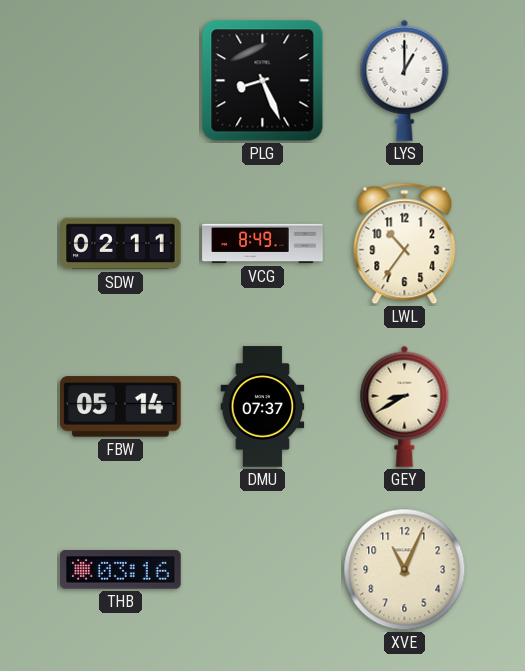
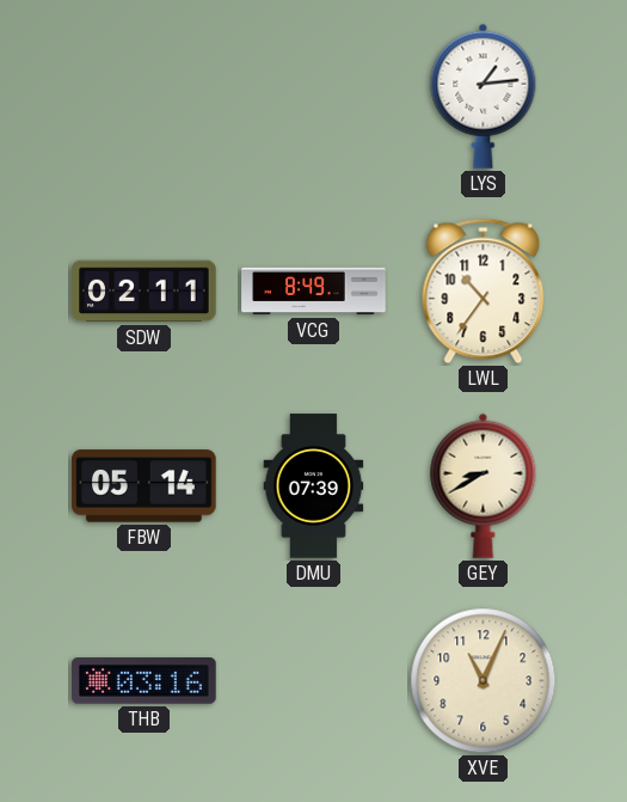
PLG: 8:26 -> none
LYS: 1:00 -> 1:14
DMU: 07:37 -> 07:39
